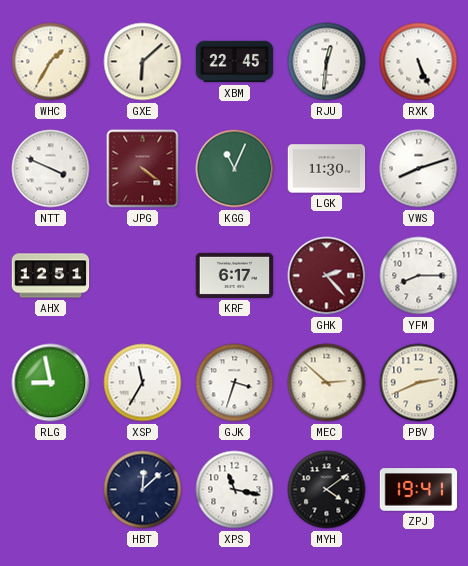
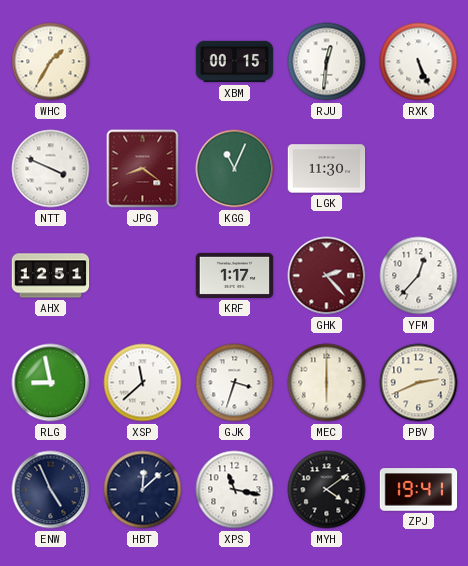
GXE: 6:08 -> none
XBM: 22:45 -> 00:15
JPG: 4:21 -> 8:21
VWS: 8:12 -> none
KRF: 6:17 -> 1:17
YFM: 8:15 -> 12:37
XSP: 11:35 -> 11:38
MEC: 2:52 -> 6:00
ENW: none -> 4:56
